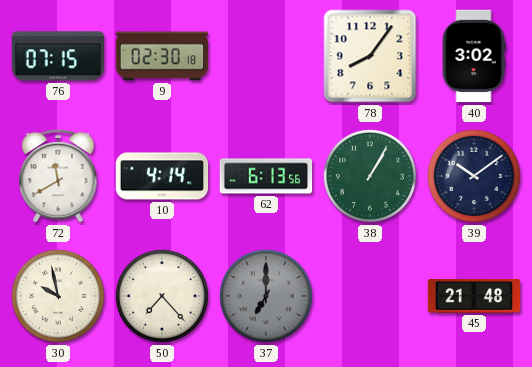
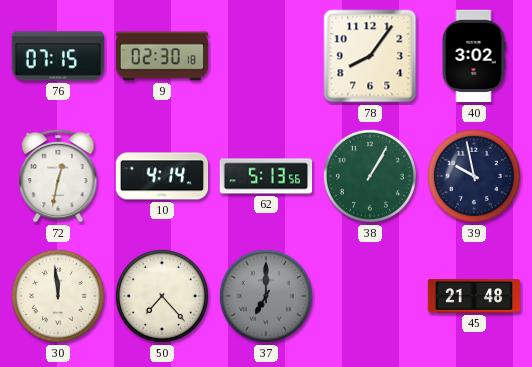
72: 11:40 -> 12:32
62: 6:13 -> 5:13
39: 10:09 -> 9:58
30: 9:58 -> 11:59
